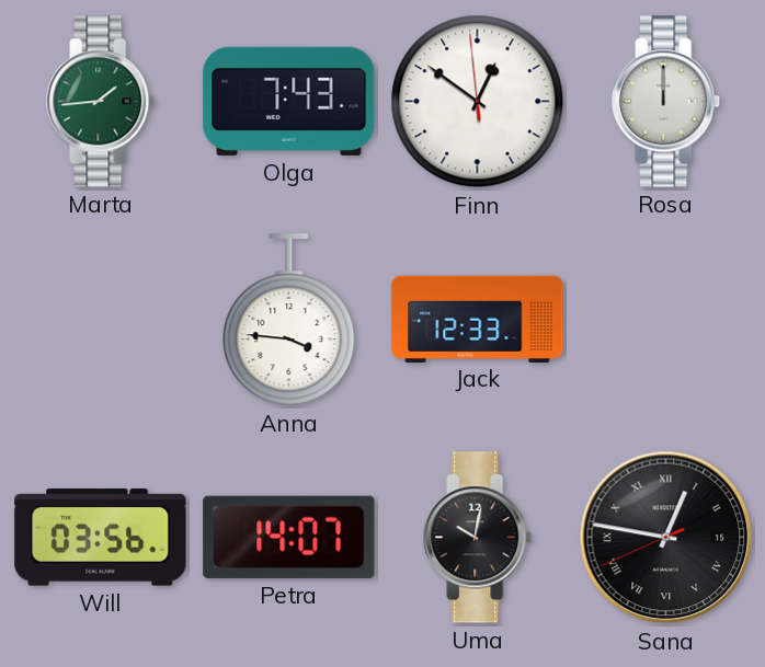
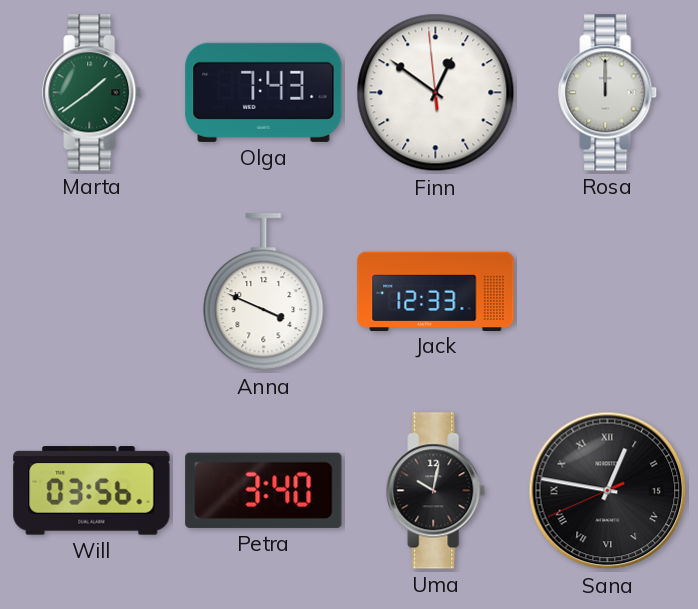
Marta: 1:44 -> 1:39
Anna: 3:46 -> 3:49
Petra: 14:07 -> 3:40
